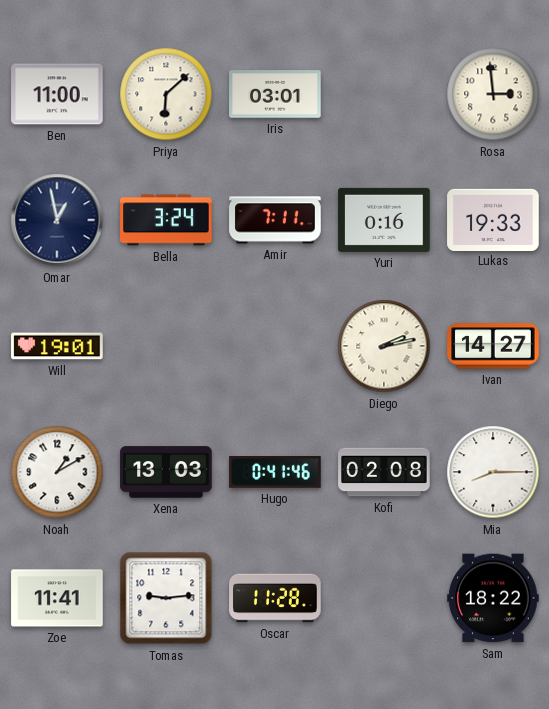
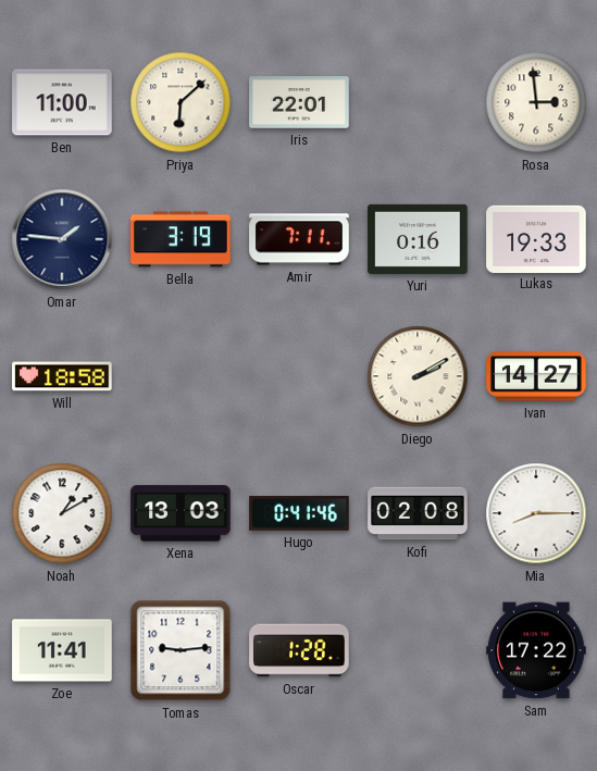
Iris: 03:01 -> 22:01
Omar: 12:58 -> 1:46
Bella: 3:24 -> 3:19
Will: 19:01 -> 18:58
Diego: 2:13 -> 2:10
Oscar: 11:28 -> 1:28
Sam: 18:22 -> 17:22
